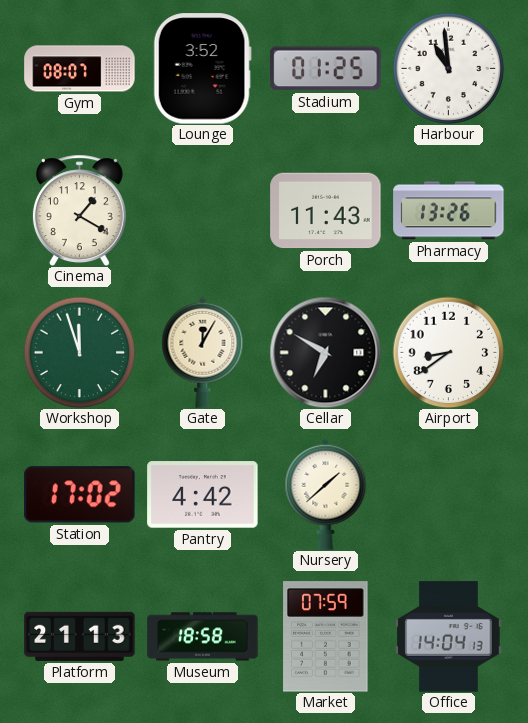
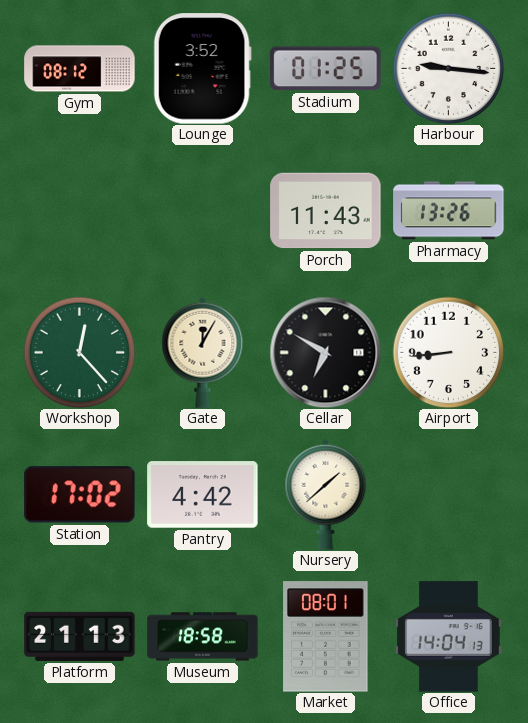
Gym: 08:07 -> 08:12
Harbour: 10:59 -> 9:16
Cinema: 1:20 -> none
Workshop: 11:57 -> 12:23
Airport: 8:39 -> 8:44
Market: 07:59 -> 08:01
